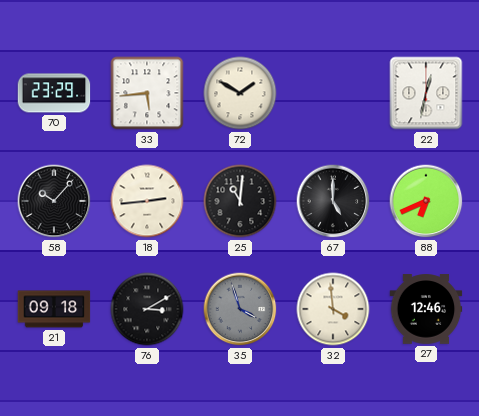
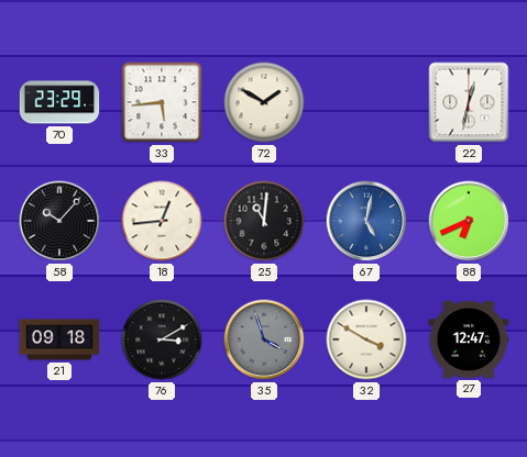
18: 2:44 -> 12:44
67: 5:00 -> 5:02
67 dial: black -> blue
32: 3:59 -> 3:50
27: 12:46 -> 12:47
